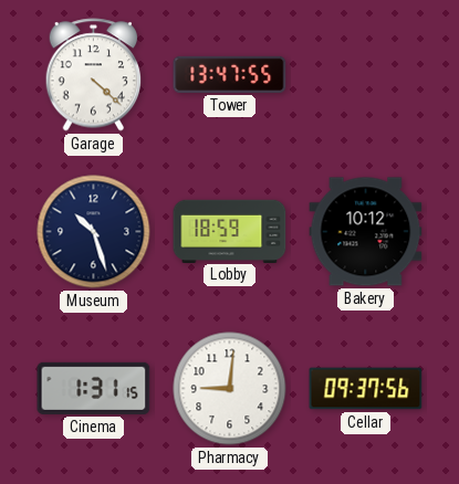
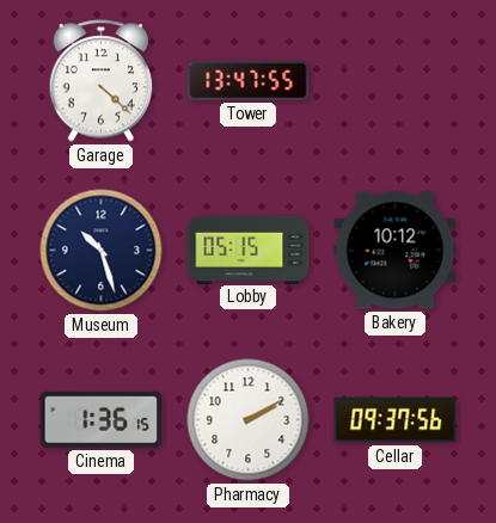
Lobby: 18:59 -> 05:15
Cinema: 1:31 -> 1:36
Pharmacy: 9:01 -> 2:10
